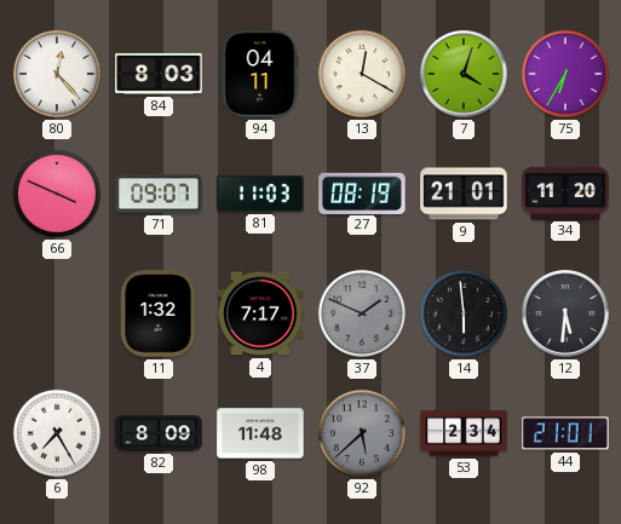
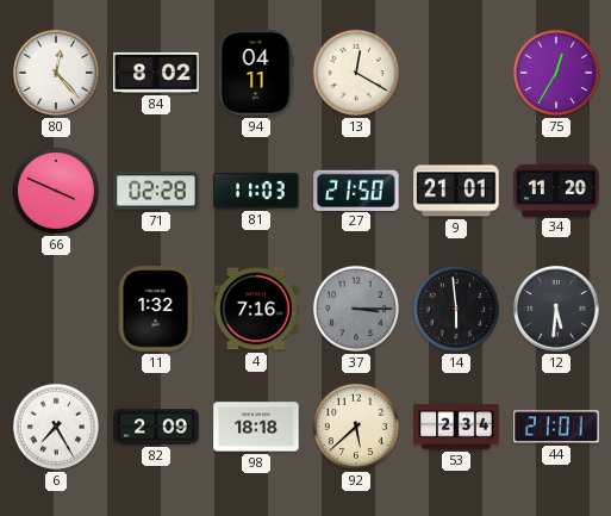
84: 8:03 -> 8:02
7: 4:03 -> none
75: 6:35 -> 12:35
71: 09:07 -> 02:28
27: 08:19 -> 21:50
4: 7:17 -> 7:16
37: 1:49 -> 3:15
82: 8:09 -> 2:09
98: 11:48 -> 18:18
92 dial: grey -> cream
